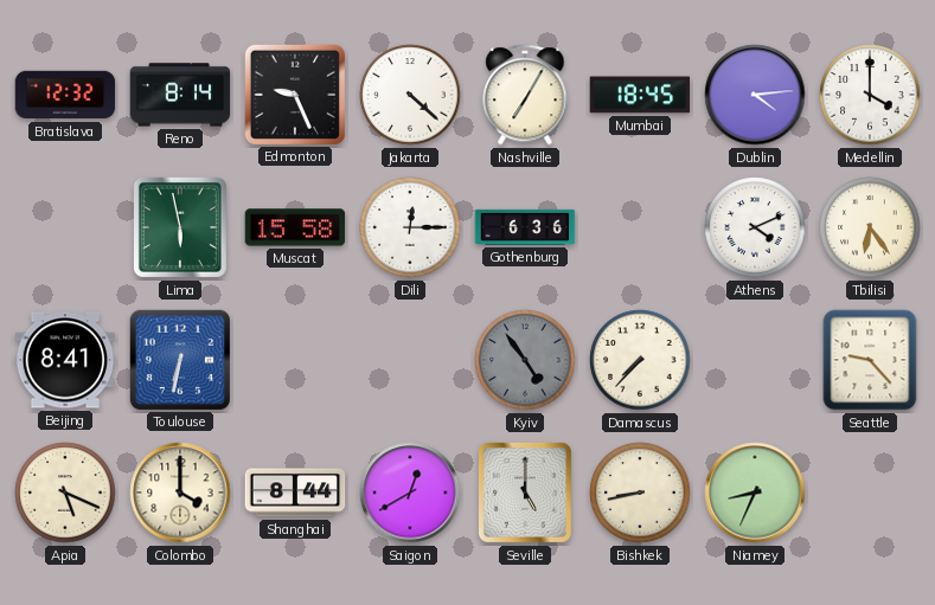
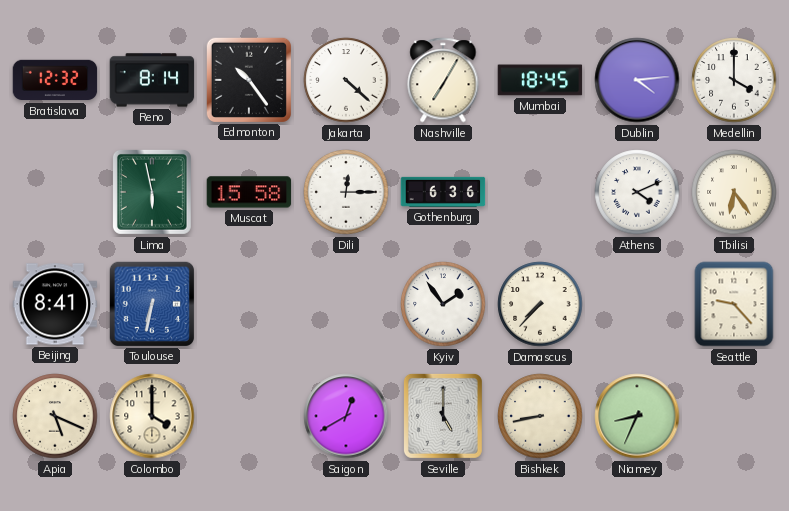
Edmonton: 9:26 -> 10:24
Kyiv: 4:54 -> 1:54
Kyiv dial: grey -> white
Shanghai: 8:44 -> none
